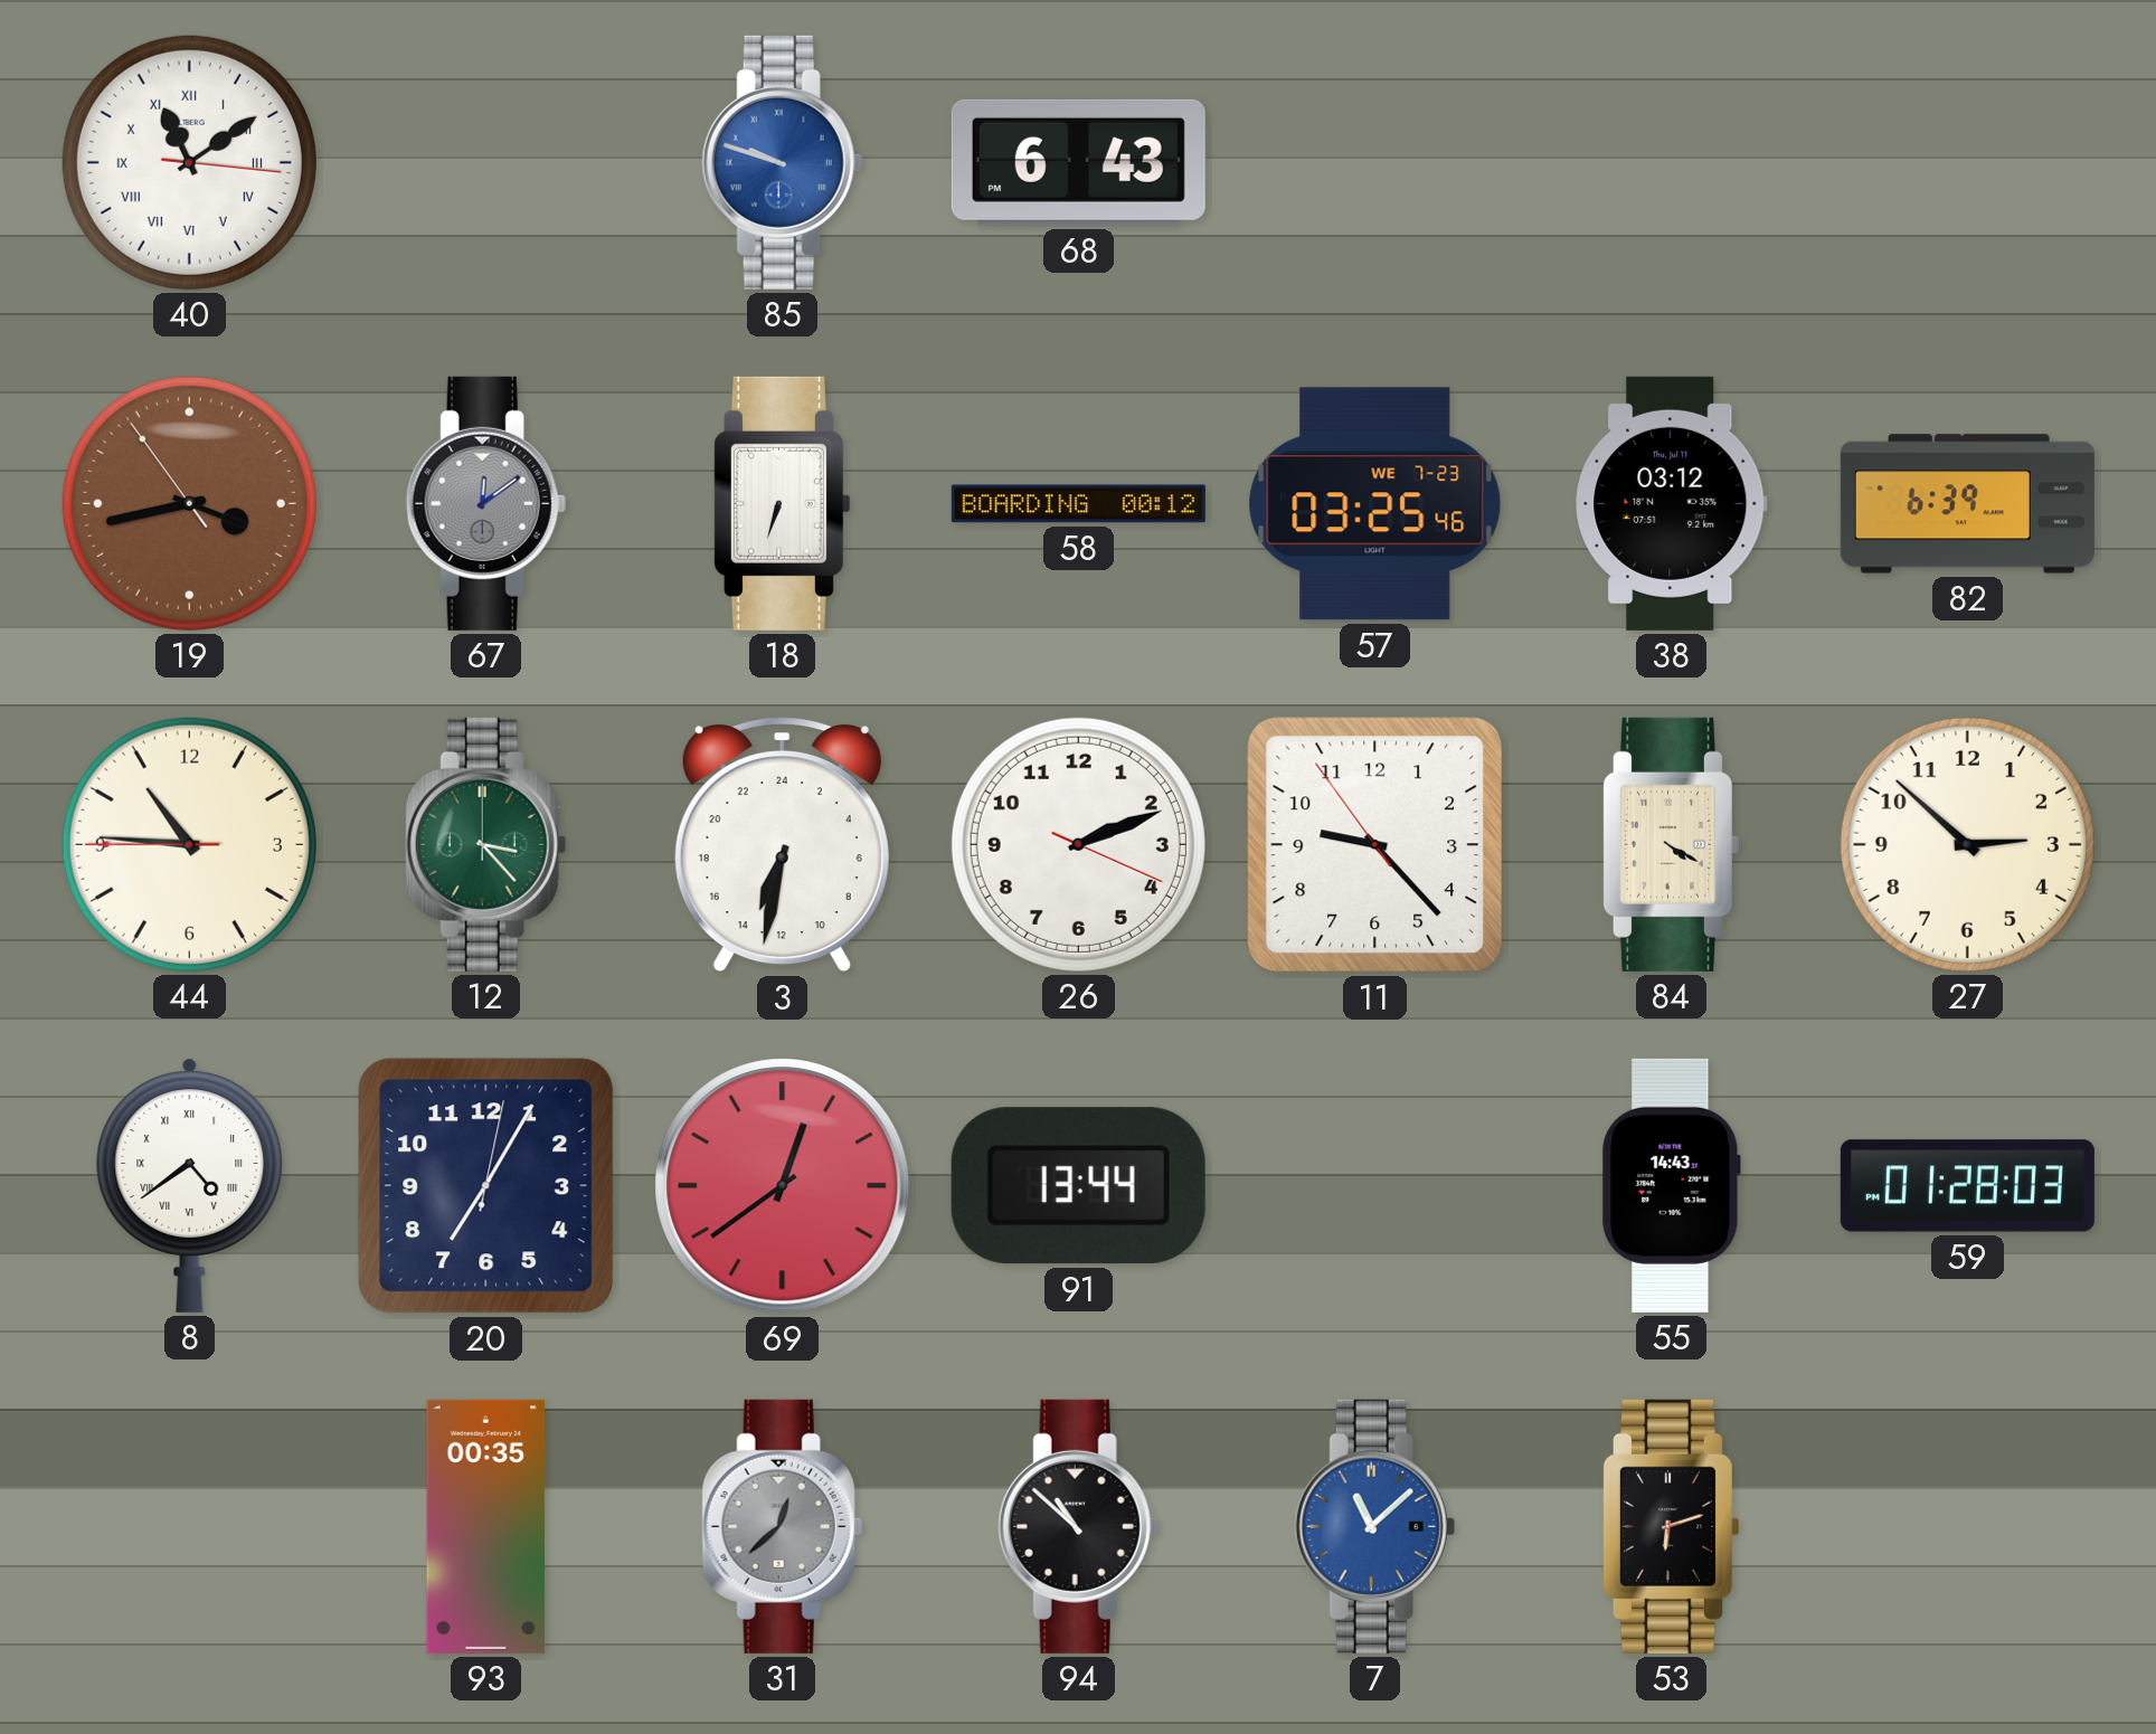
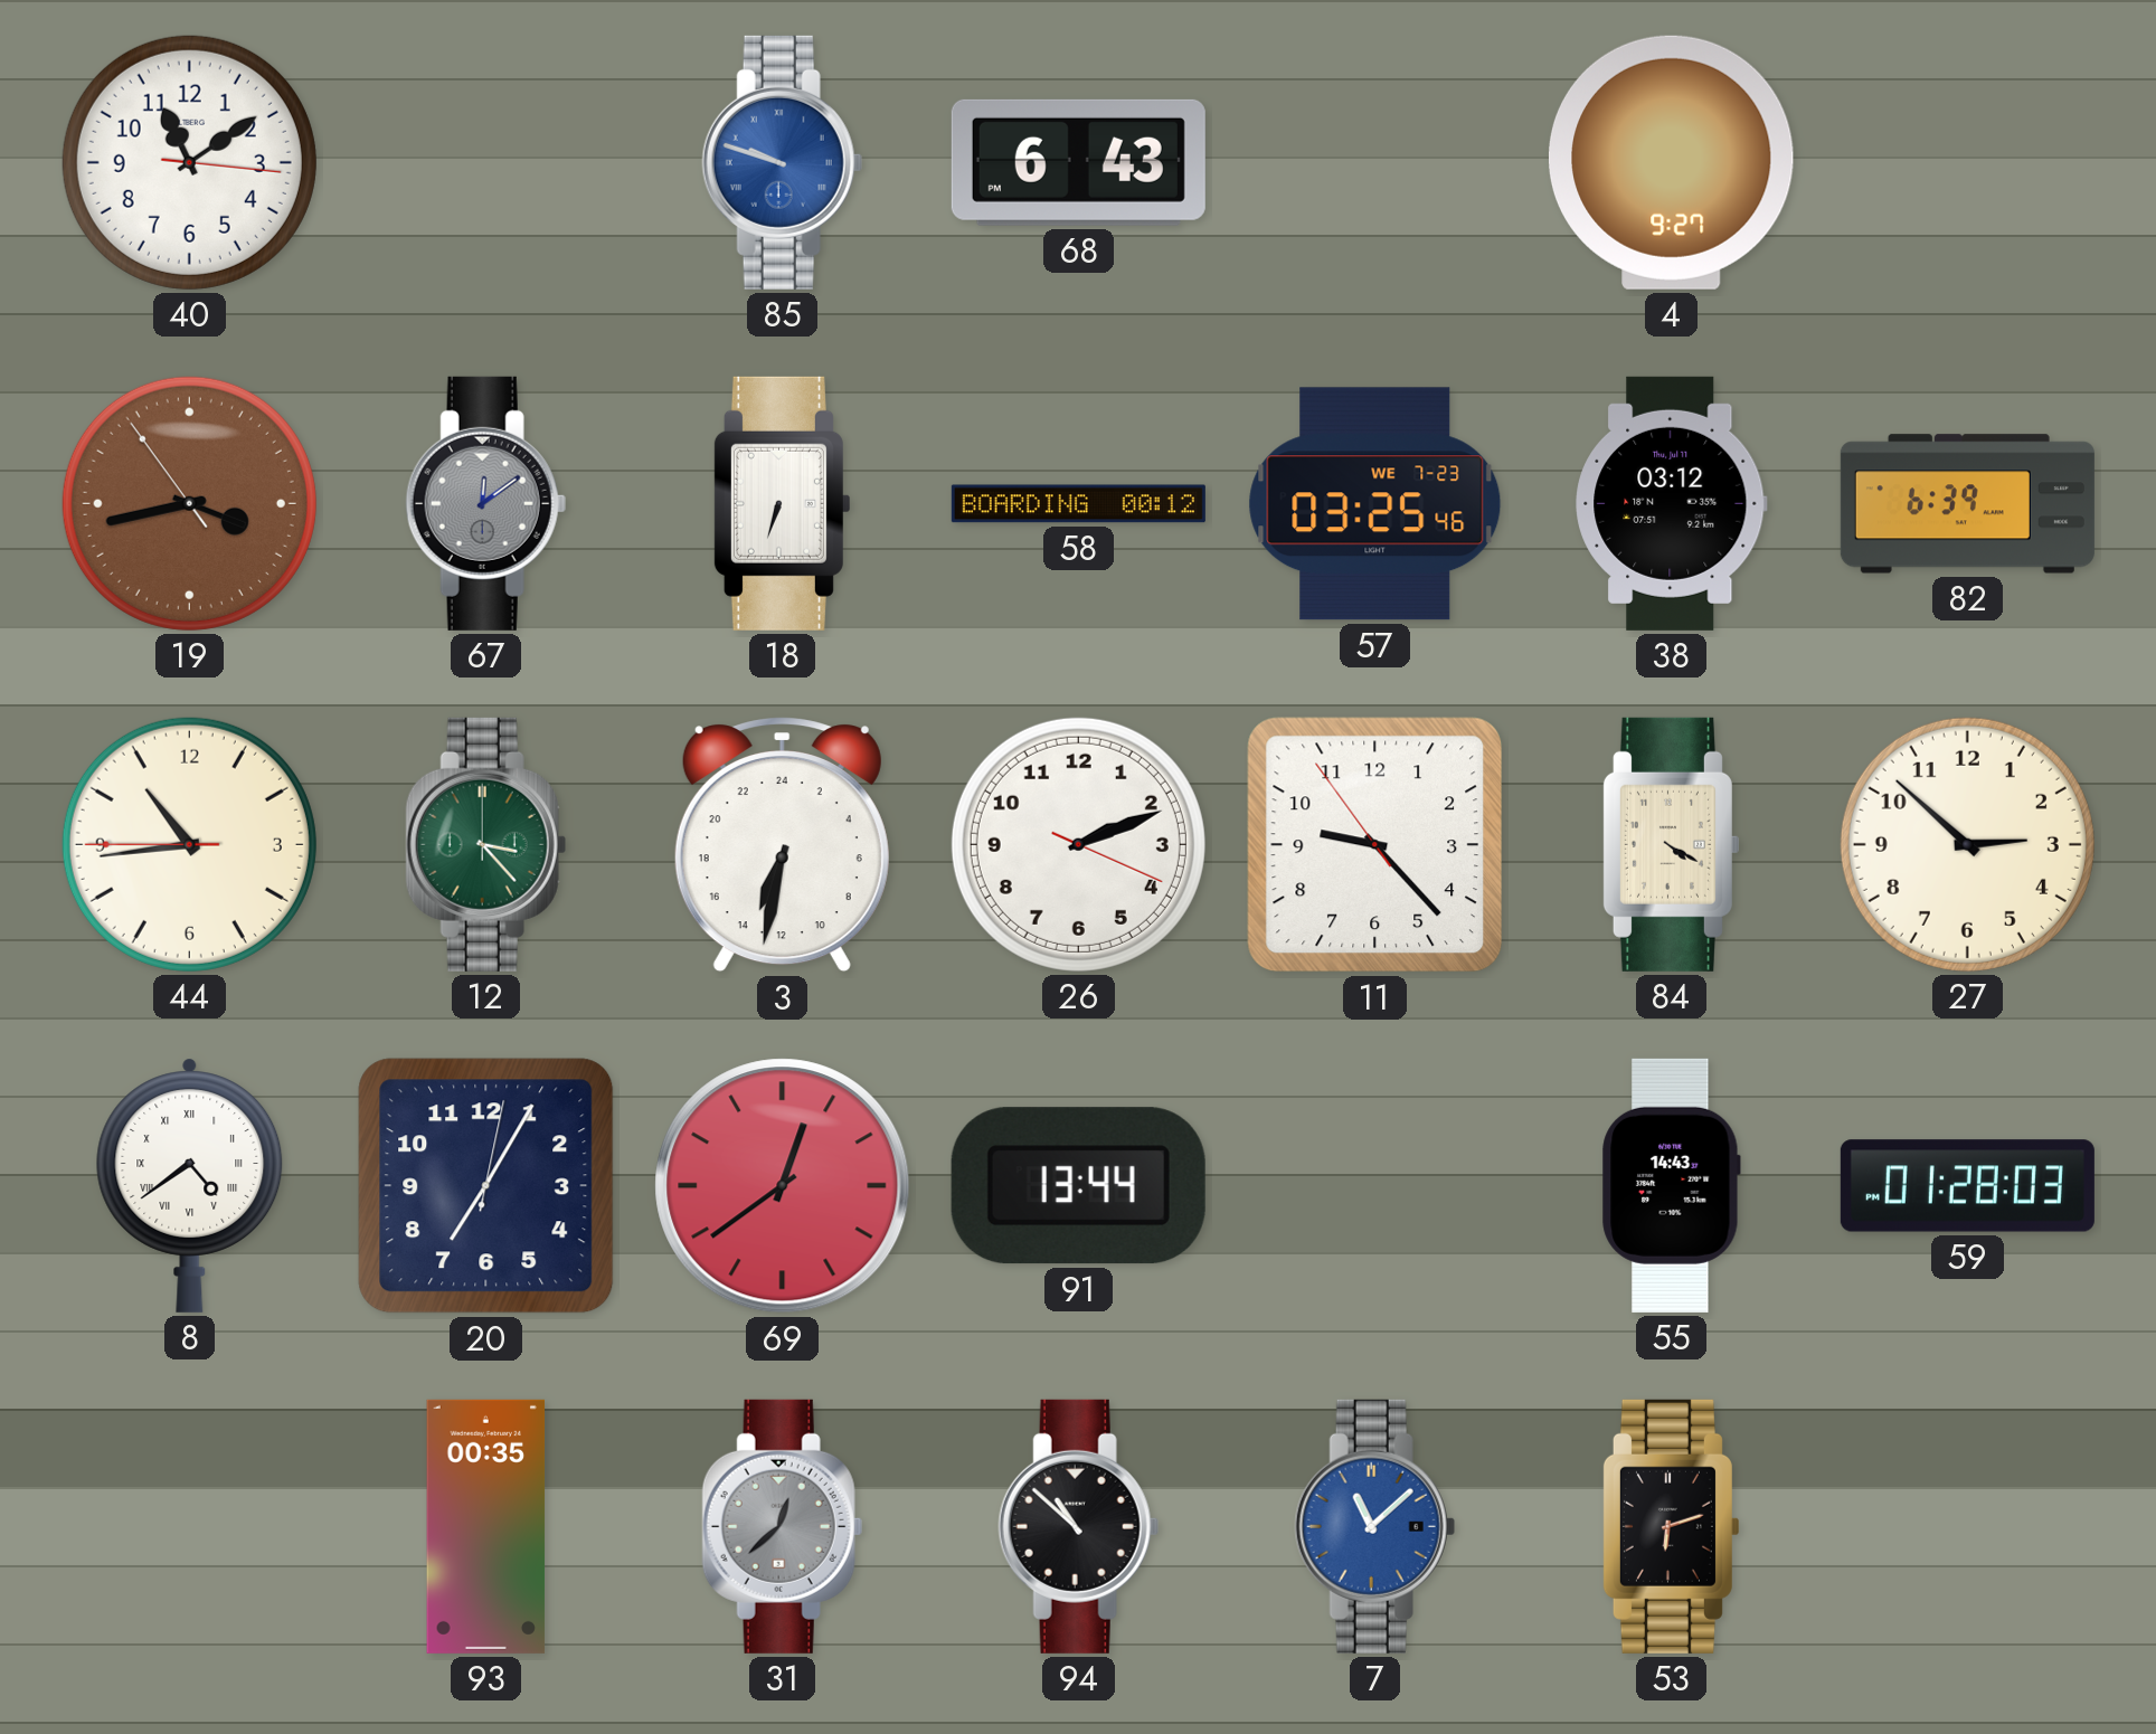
40 numerals: Roman -> Arabic
4: none -> 9:27
44: 10:45 -> 10:43
